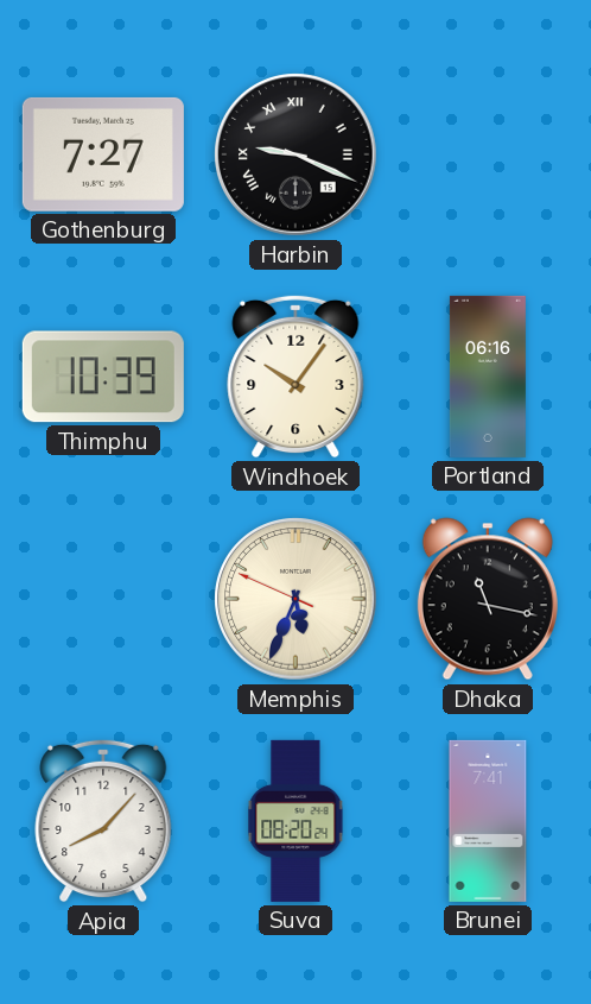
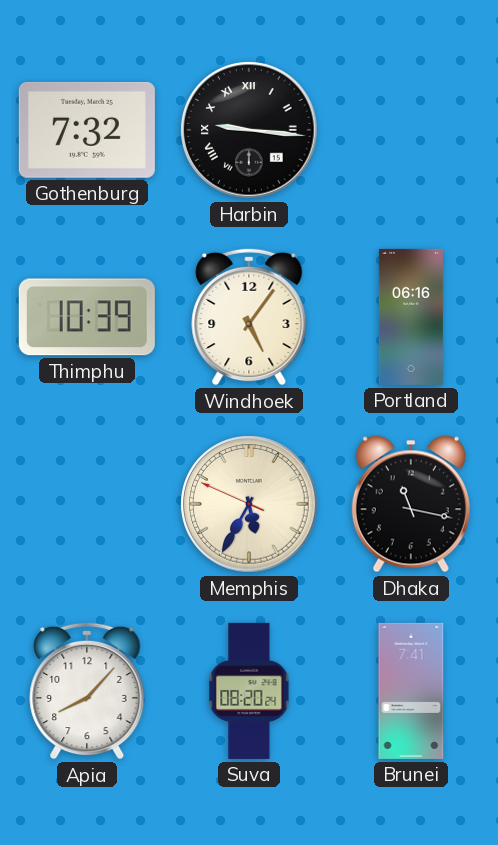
Gothenburg: 7:27 -> 7:32
Harbin: 9:19 -> 9:16
Windhoek: 10:06 -> 5:06
Memphis: 5:33 -> 5:34
